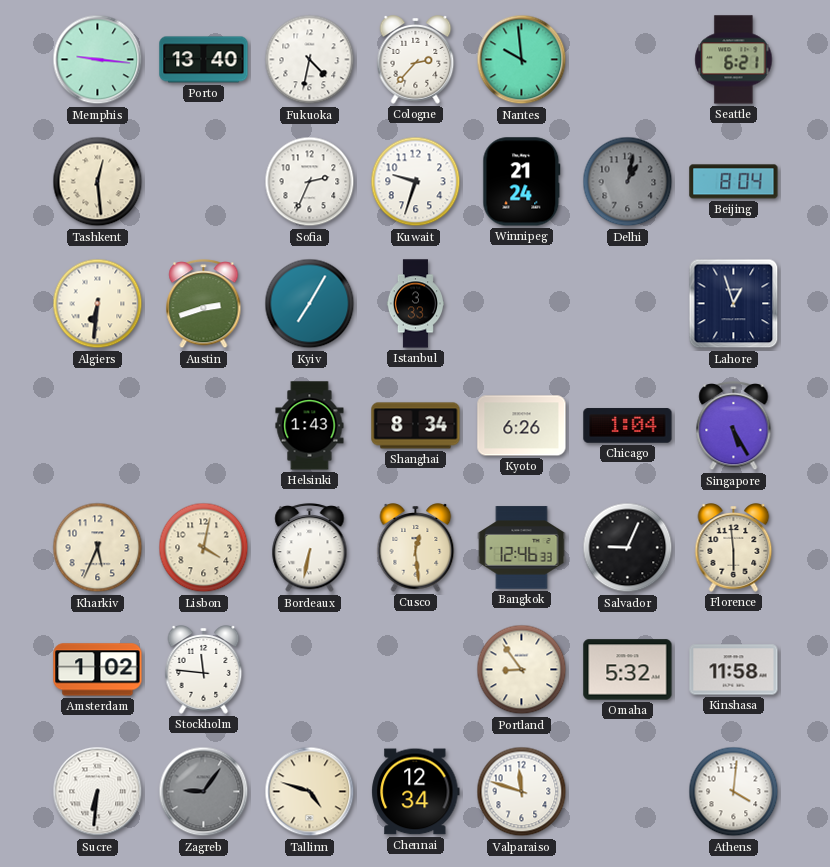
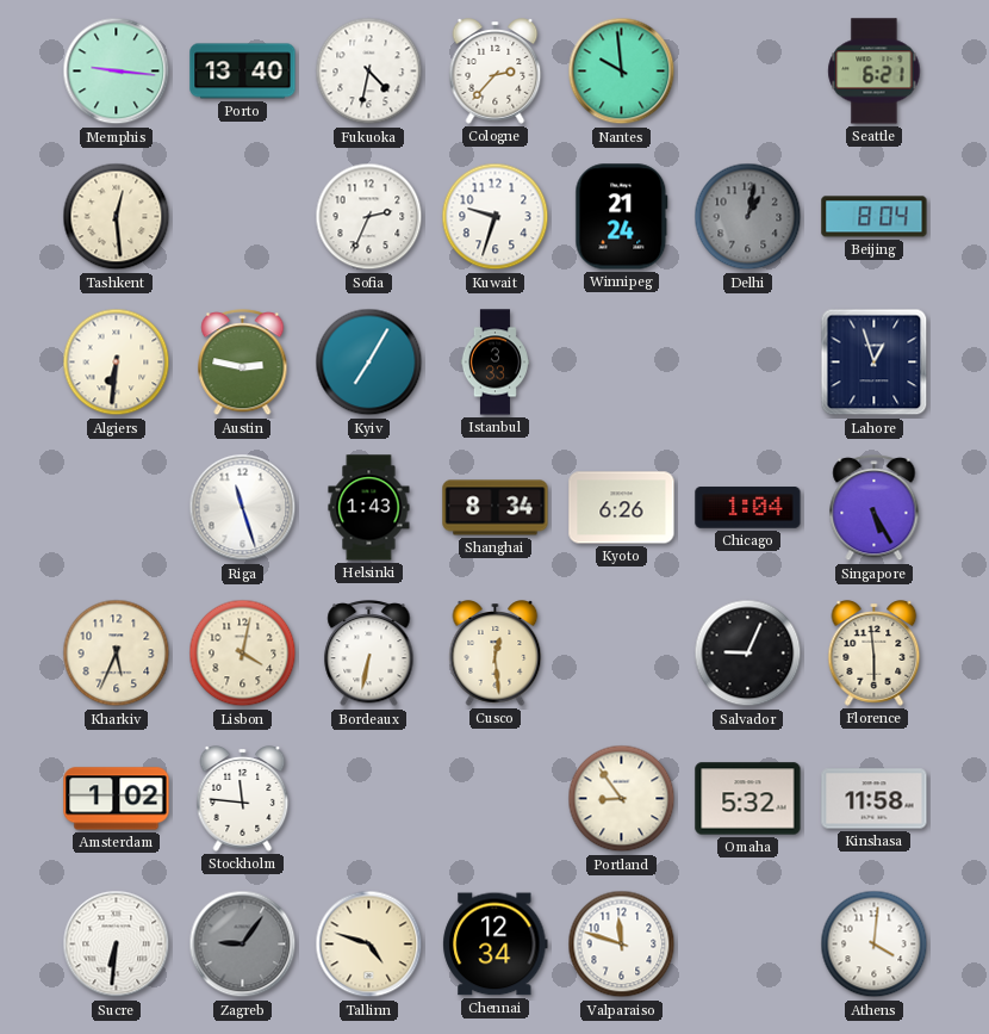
Austin: 2:42 -> 2:47
Riga: none -> 11:27
Bangkok: 12:46 -> none
